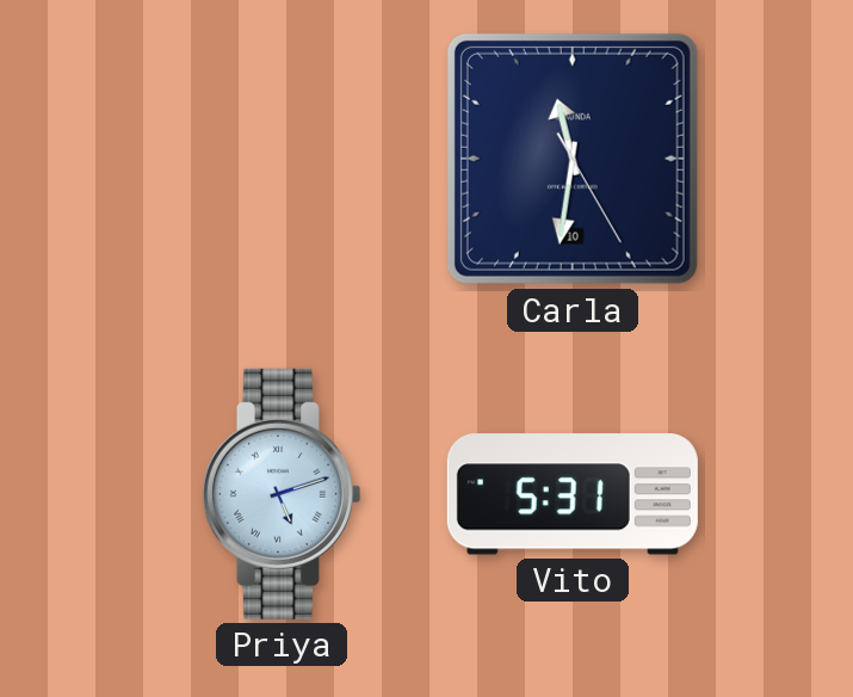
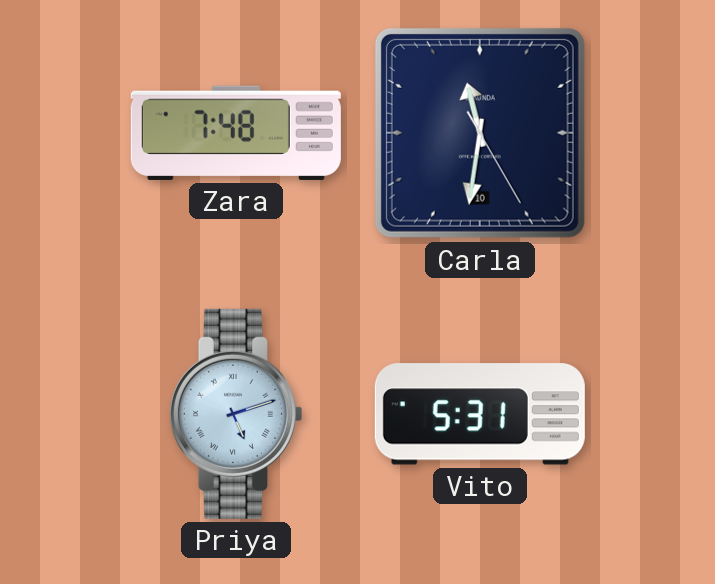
Zara: none -> 7:48
